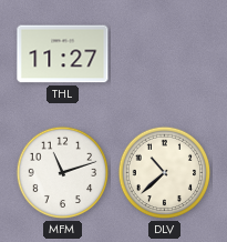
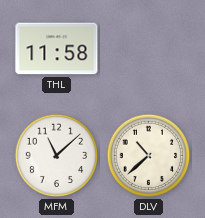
THL: 11:27 -> 11:58
MFM: 11:12 -> 11:08
